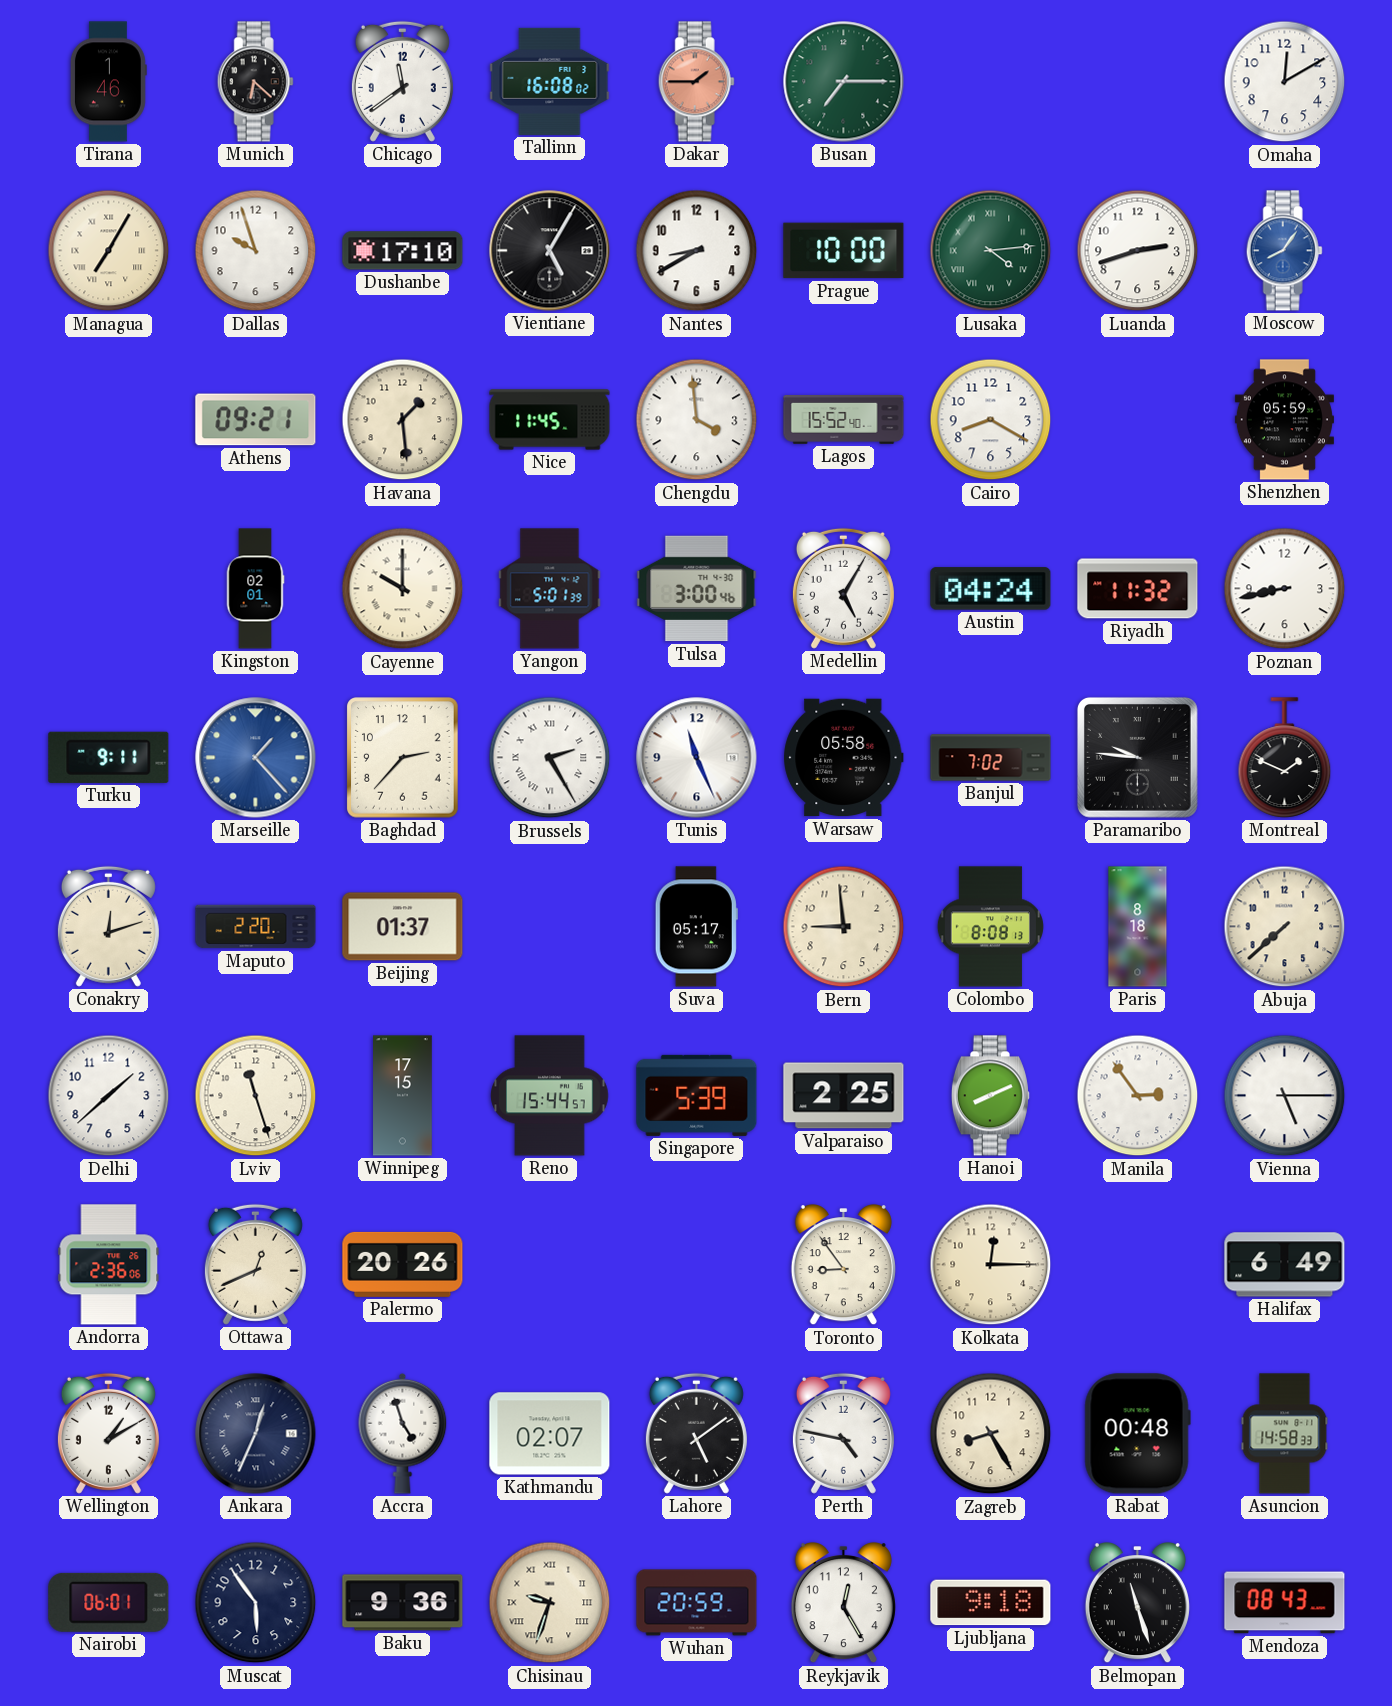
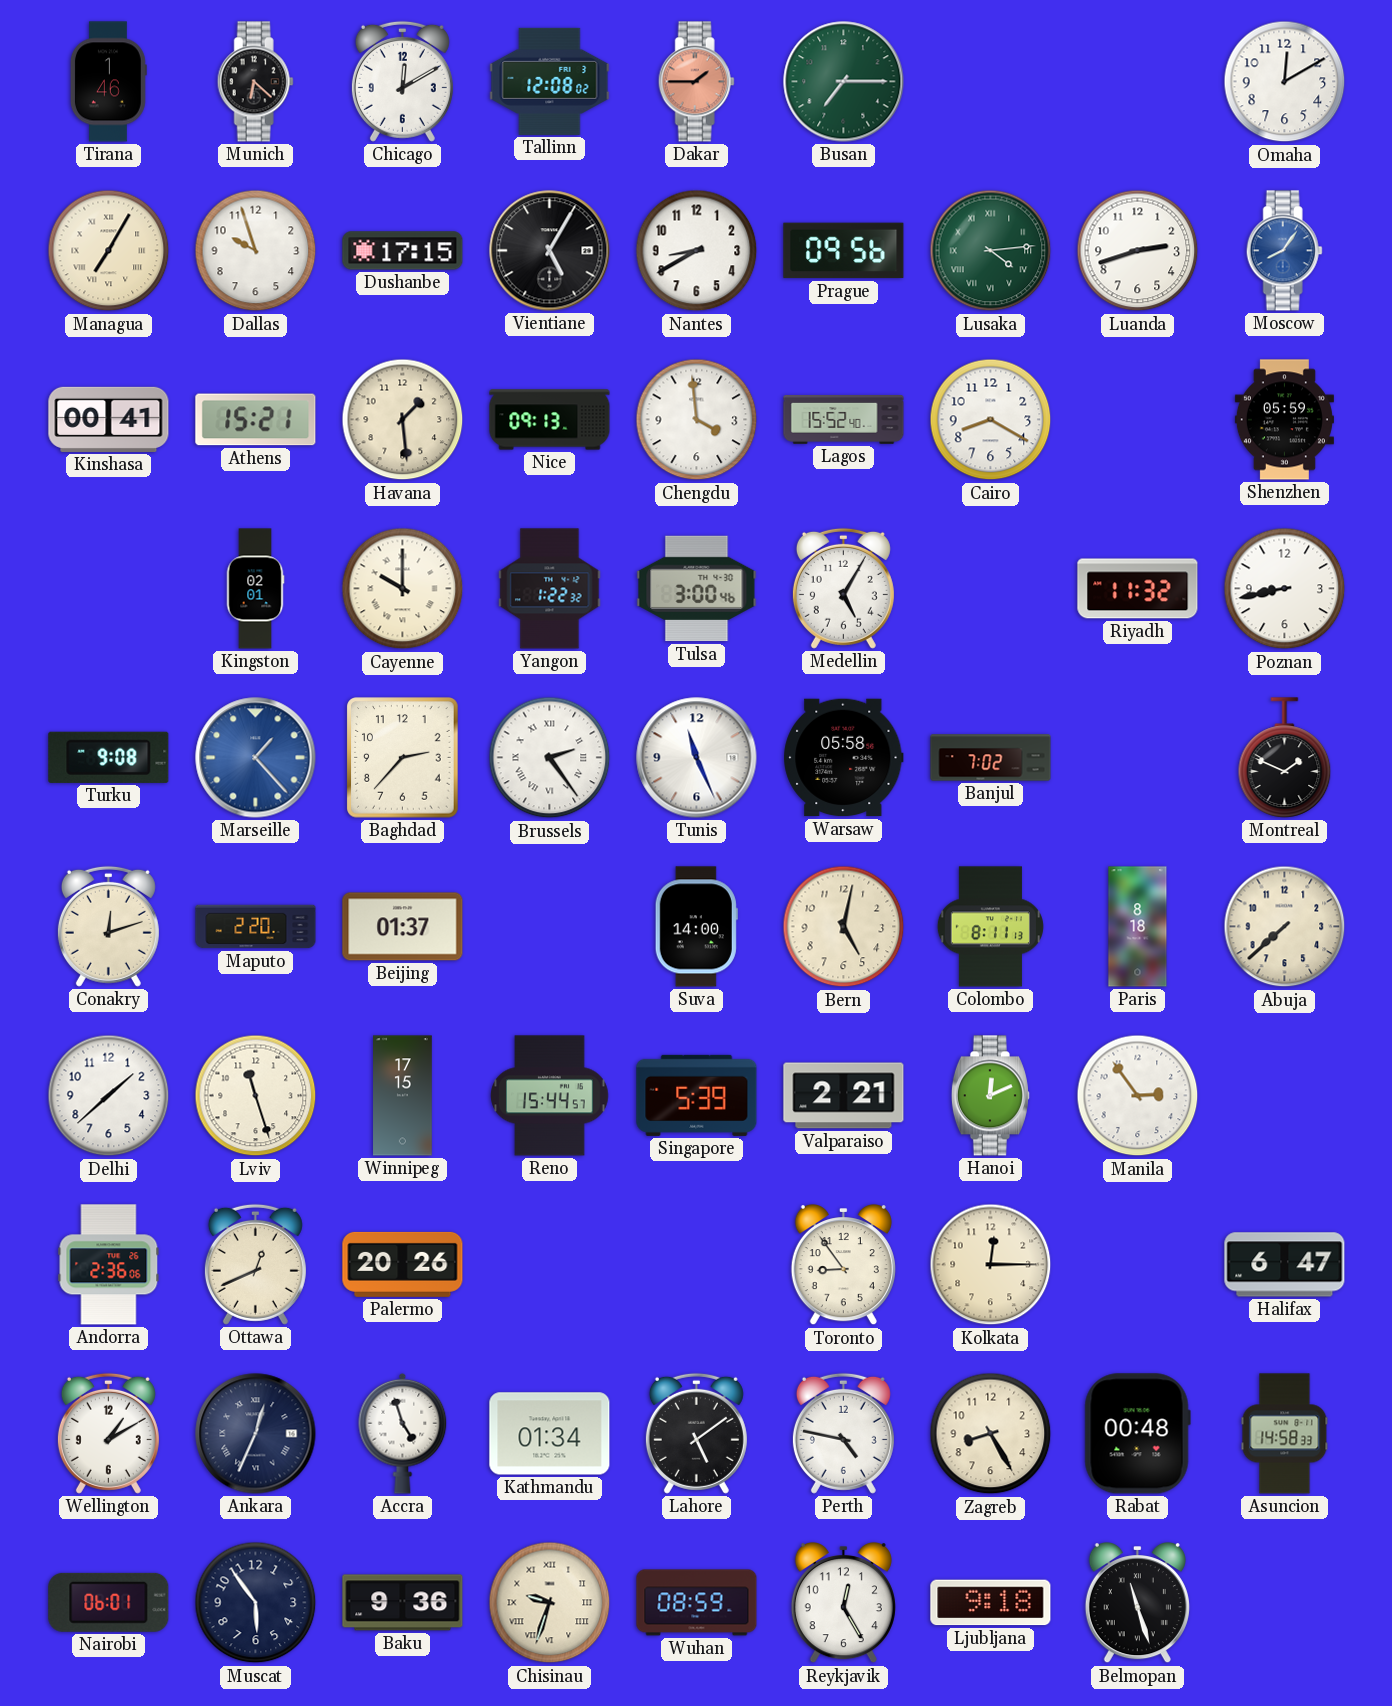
Chicago: 11:39 -> 12:10
Tallinn: 16:08 -> 12:08
Dushanbe: 17:10 -> 17:15
Prague: 10:00 -> 09:56
Kinshasa: none -> 00:41
Athens: 09:21 -> 15:21
Nice: 11:45 -> 09:13
Yangon: 5:01 -> 1:22
Austin: 04:24 -> none
Turku: 9:11 -> 9:08
Brussels: 2:25 -> 2:24
Paramaribo: 9:46 -> none
Suva: 05:17 -> 14:00
Bern: 8:59 -> 5:02
Colombo: 8:08 -> 8:11
Valparaiso: 2:25 -> 2:21
Hanoi: 8:11 -> 12:11
Vienna: 5:15 -> none
Halifax: 6:49 -> 6:47
Kathmandu: 02:07 -> 01:34
Wuhan: 20:59 -> 08:59
Mendoza: 08:43 -> none
